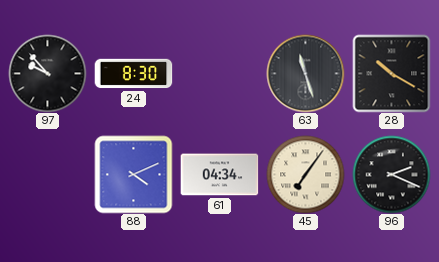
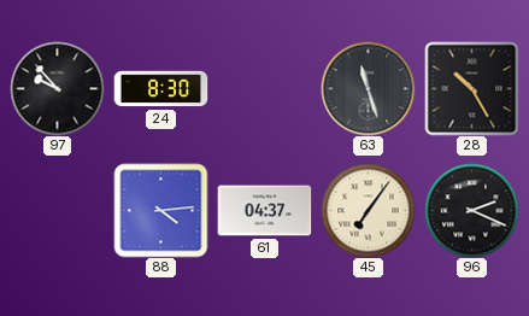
28: 10:20 -> 10:25
88: 4:11 -> 4:14
61: 04:34 -> 04:37
